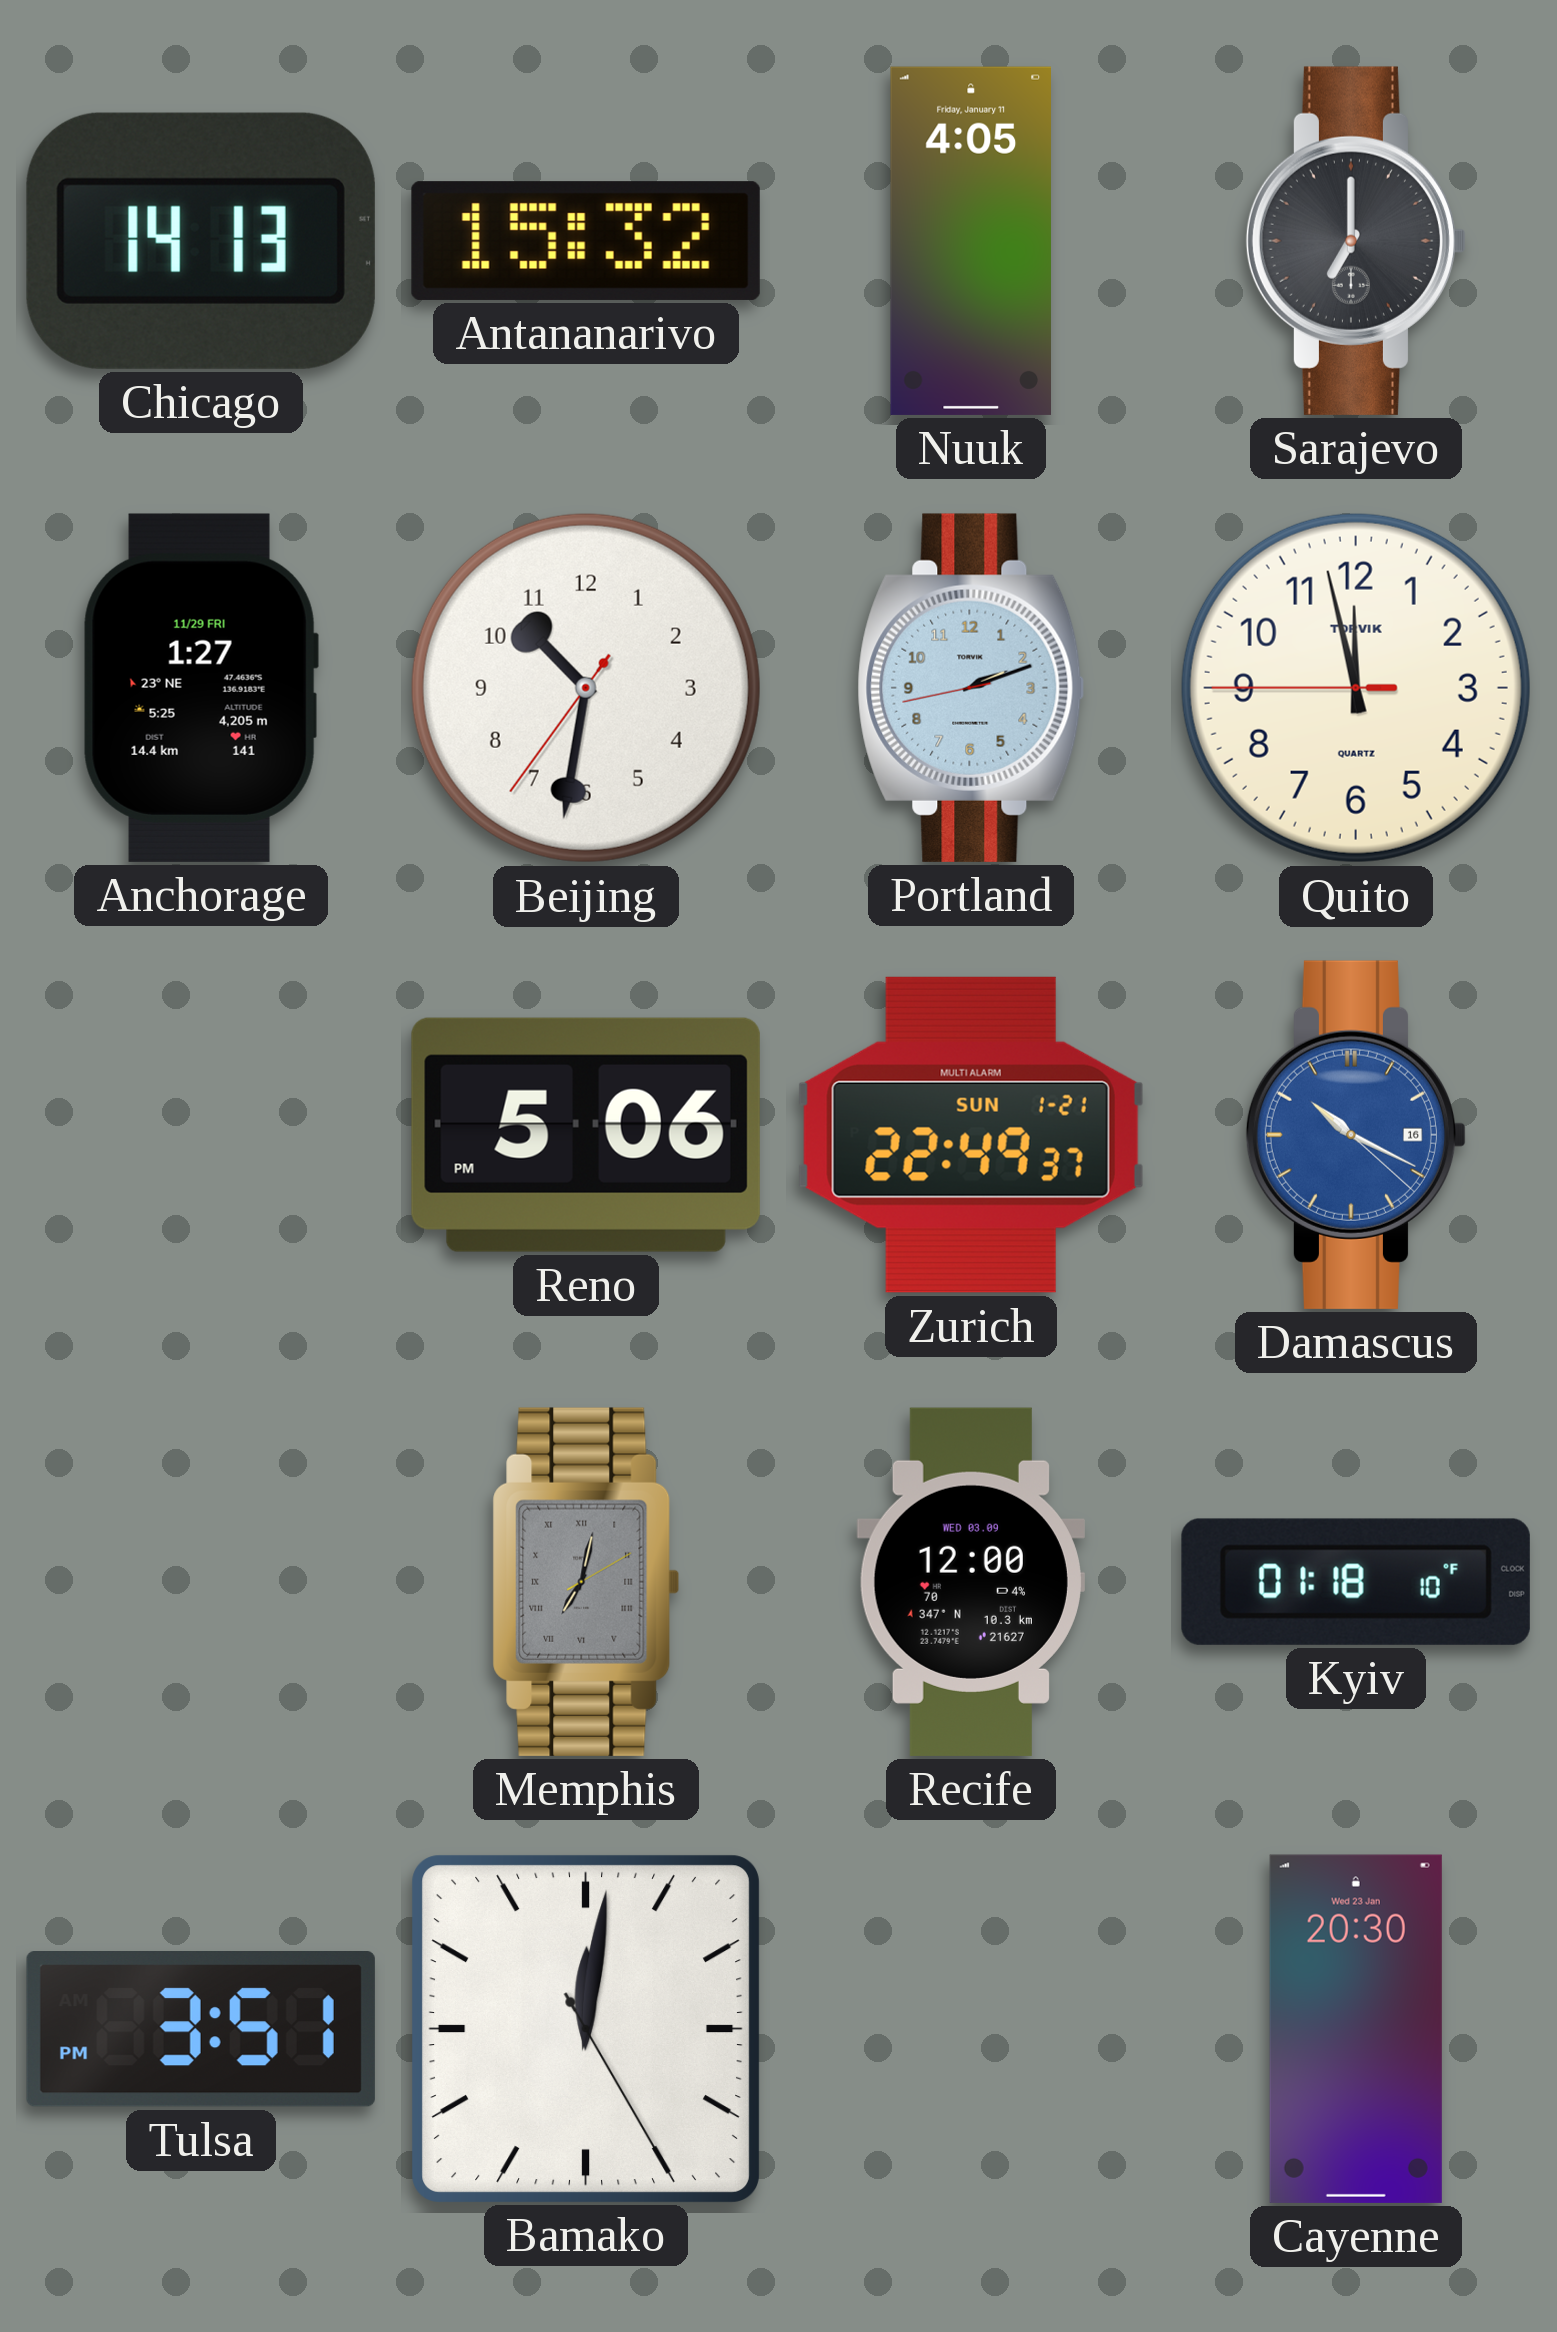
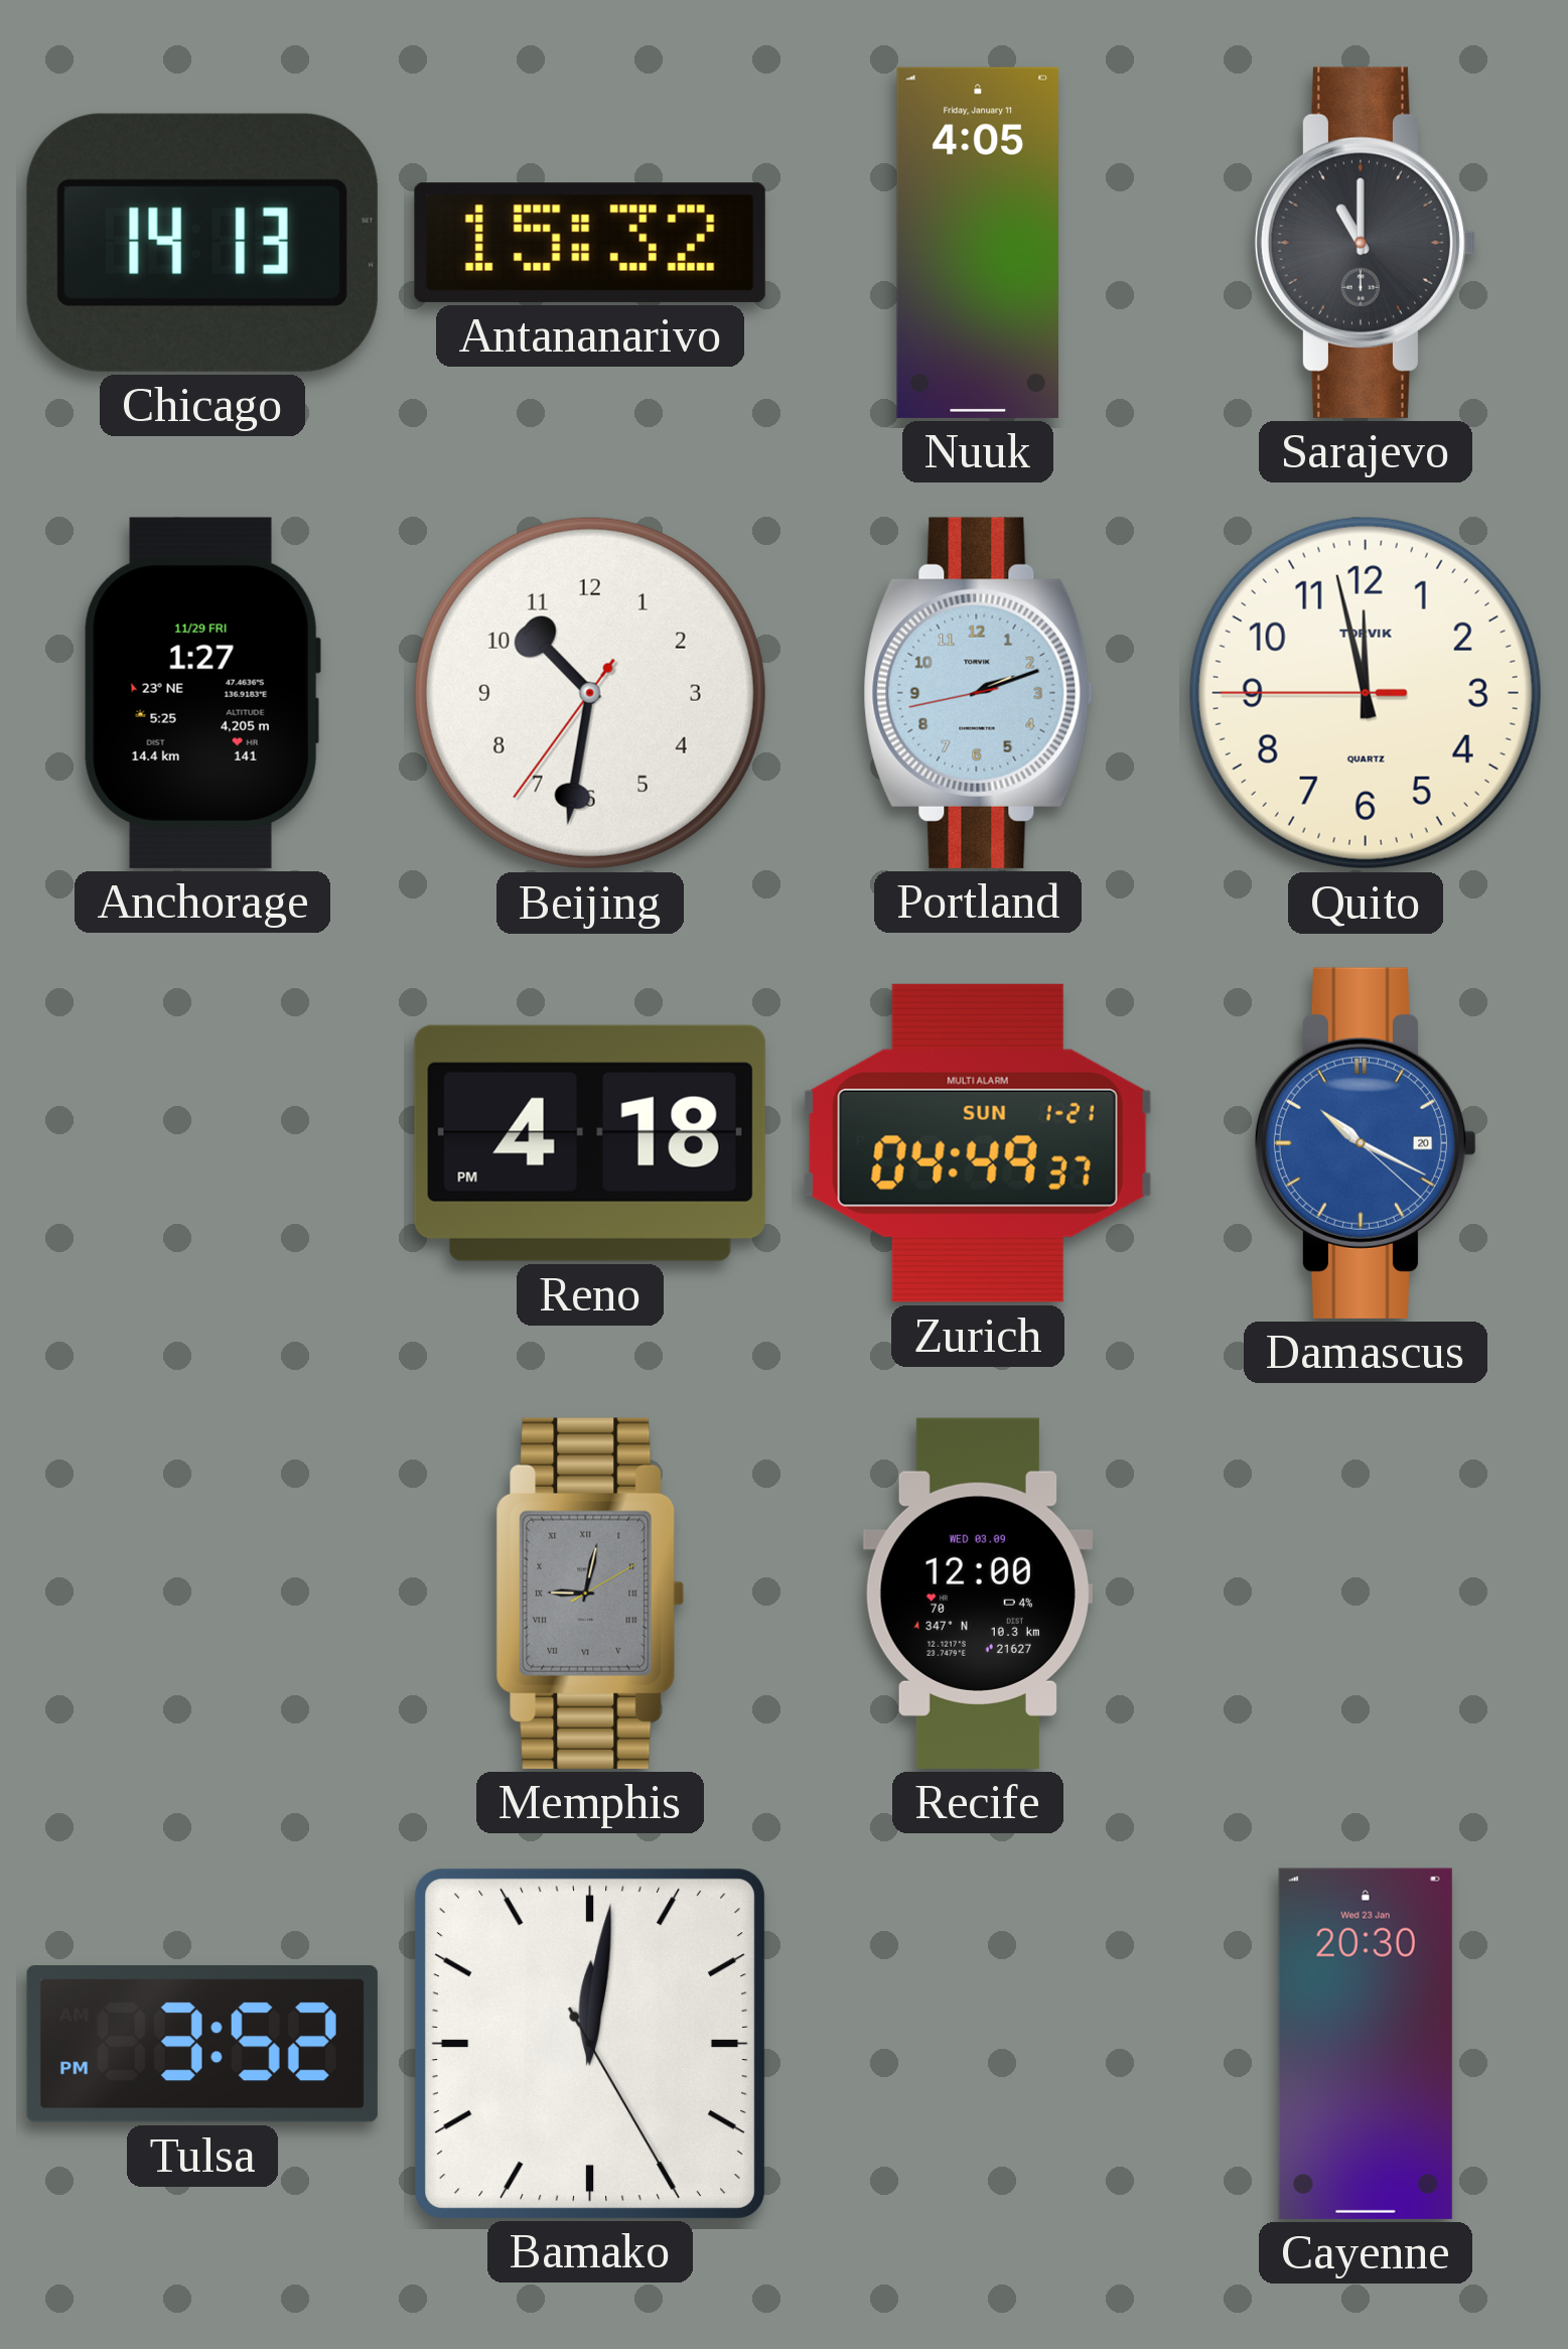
Sarajevo: 7:00 -> 11:00
Reno: 5:06 -> 4:18
Zurich: 22:49 -> 04:49
Damascus date: 16 -> 20
Memphis: 7:02 -> 9:02
Kyiv: 01:18 -> none
Tulsa: 3:51 -> 3:52
